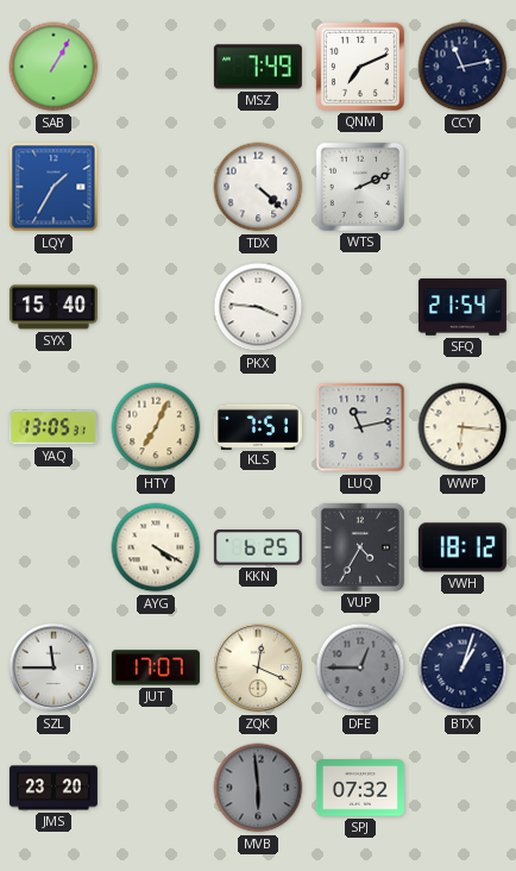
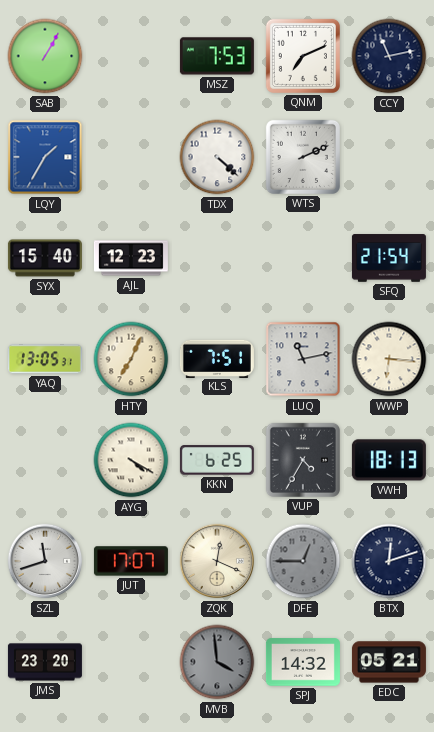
MSZ: 7:49 -> 7:53
AJL: none -> 12:23
PKX: 3:46 -> none
VWH: 18:12 -> 18:13
SZL: 11:45 -> 11:42
BTX: 1:03 -> 12:12
MVB: 5:59 -> 3:59
SPJ: 07:32 -> 14:32
EDC: none -> 05:21
